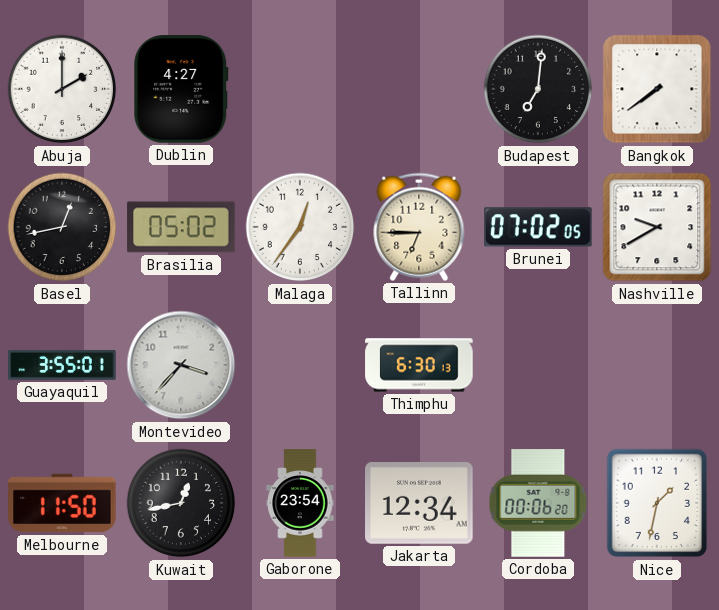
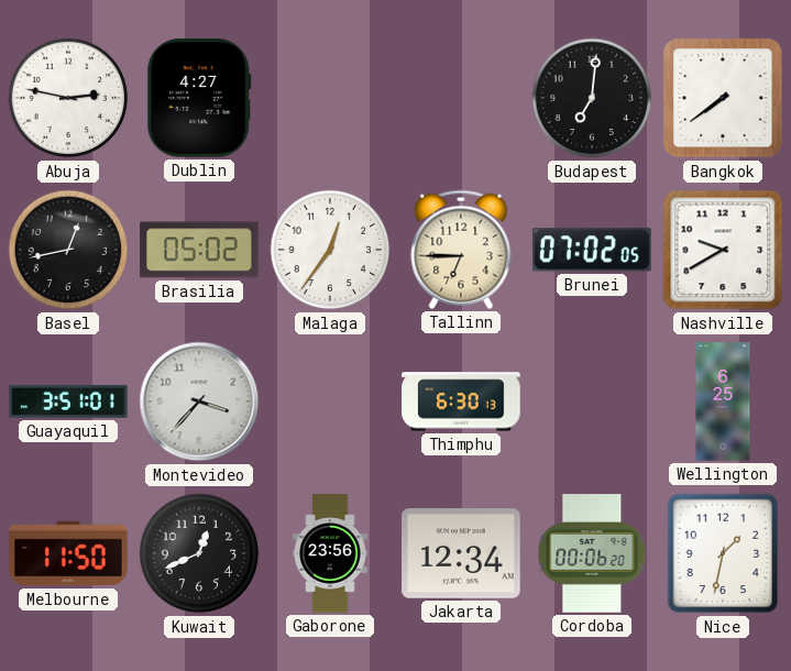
Abuja: 2:00 -> 2:47
Guayaquil: 3:55 -> 3:51
Wellington: none -> 6:25
Kuwait: 12:43 -> 12:41
Gaborone: 23:54 -> 23:56
